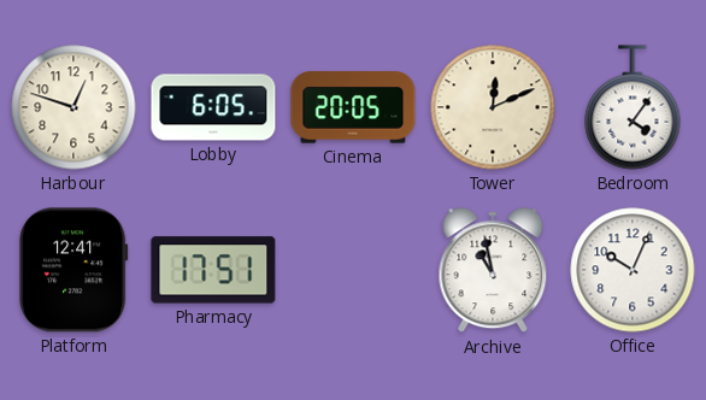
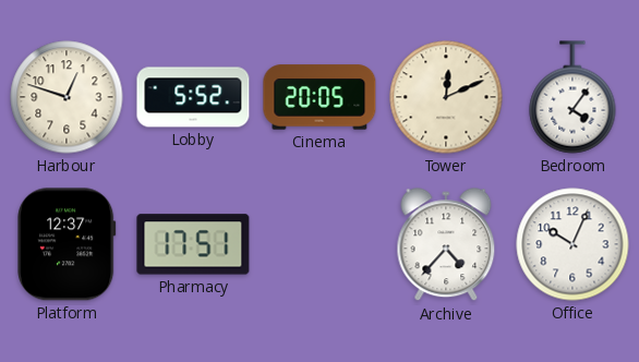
Lobby: 6:05 -> 5:52
Platform: 12:41 -> 12:37
Archive: 10:58 -> 4:37
